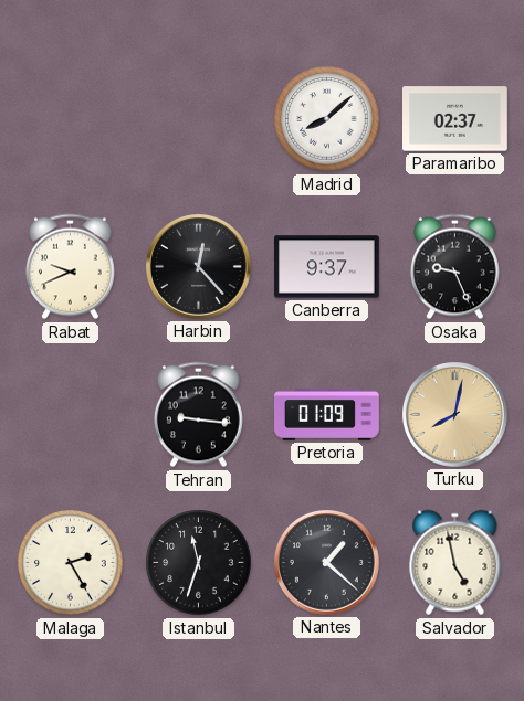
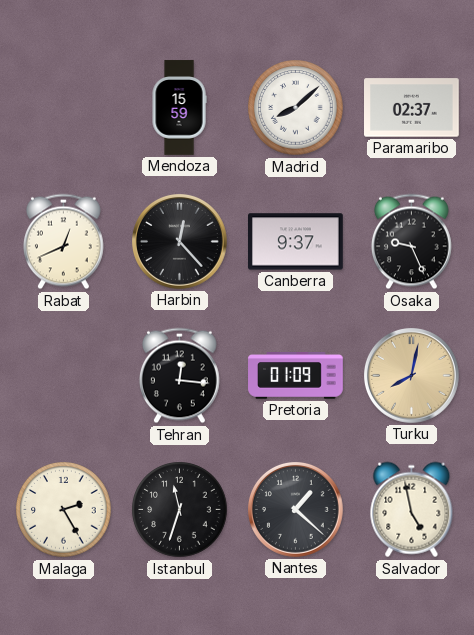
Mendoza: none -> 15:59
Rabat: 9:41 -> 12:41
Tehran: 9:16 -> 12:16
